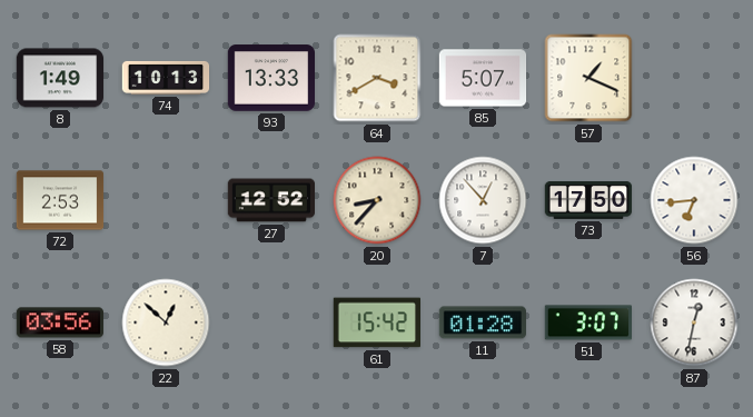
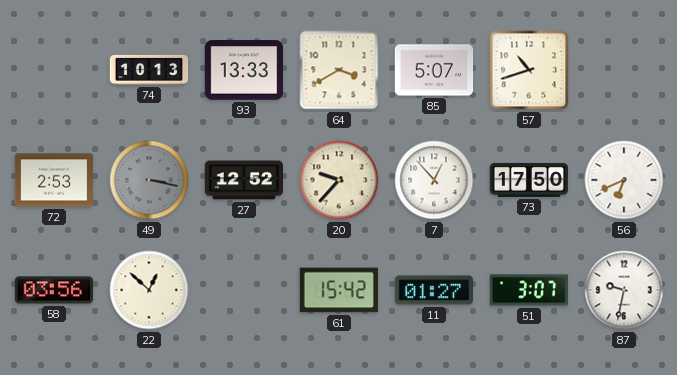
8: 1:49 -> none
57: 1:19 -> 10:42
49: none -> 3:17
20: 8:37 -> 9:37
56: 6:44 -> 6:41
11: 01:28 -> 01:27
87: 12:32 -> 9:32
